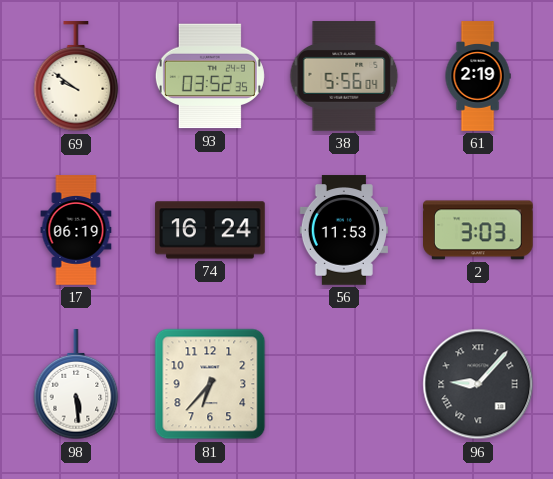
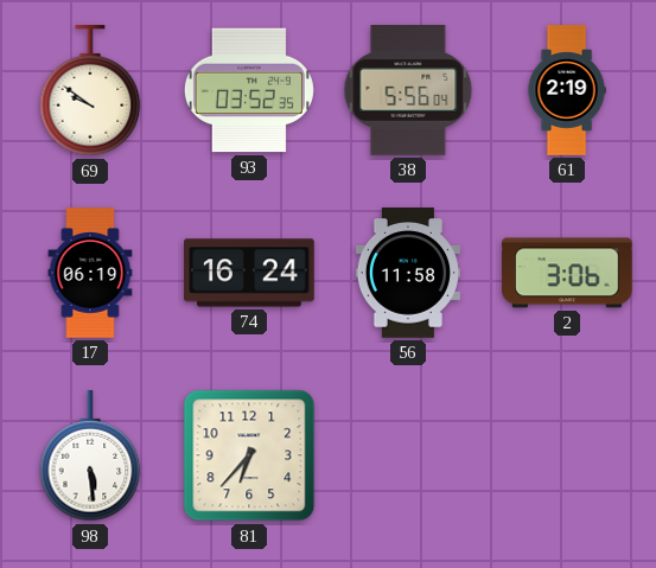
56: 11:53 -> 11:58
2: 3:03 -> 3:06
96: 9:07 -> none
